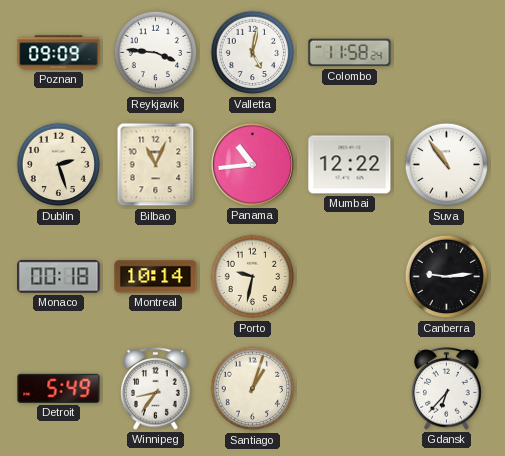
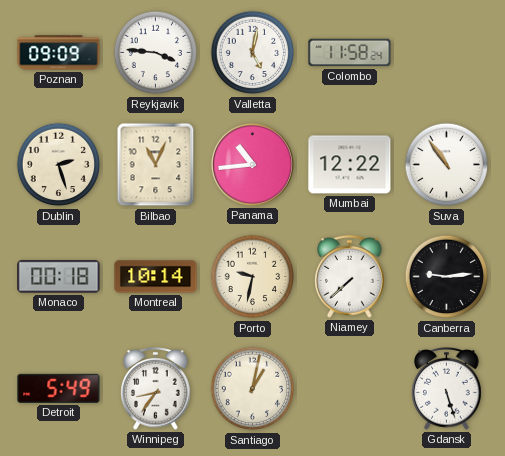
Niamey: none -> 7:38
Santiago: 1:03 -> 1:02
Gdansk: 6:37 -> 5:27
